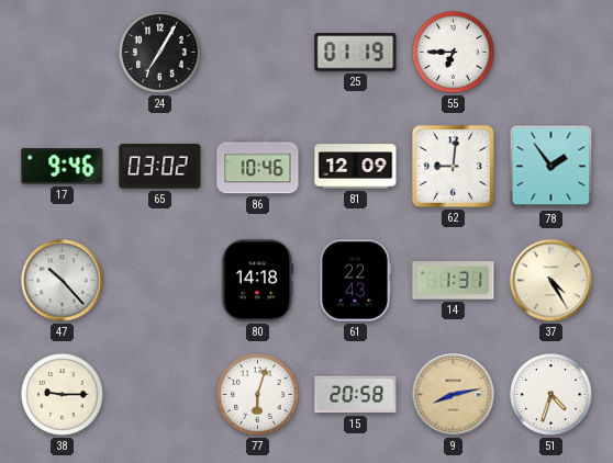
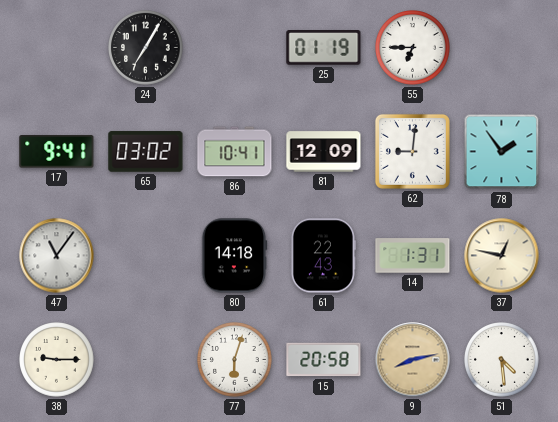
17: 9:46 -> 9:41
86: 10:46 -> 10:41
47: 10:23 -> 11:06
37: 4:25 -> 12:47
51: 4:33 -> 4:29
